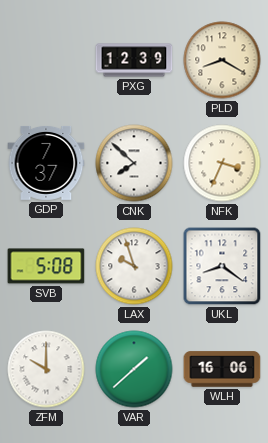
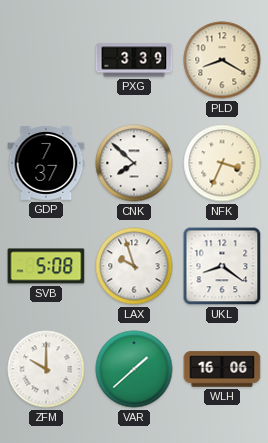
PXG: 12:39 -> 3:39
